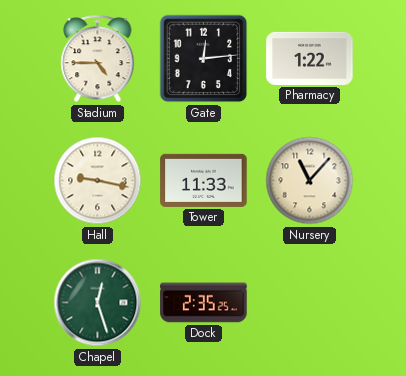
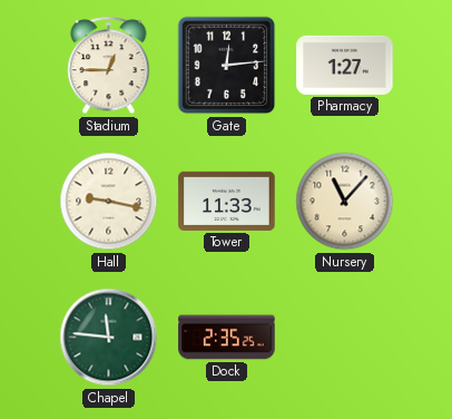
Stadium: 4:45 -> 12:45
Pharmacy: 1:22 -> 1:27
Chapel: 12:27 -> 11:46
